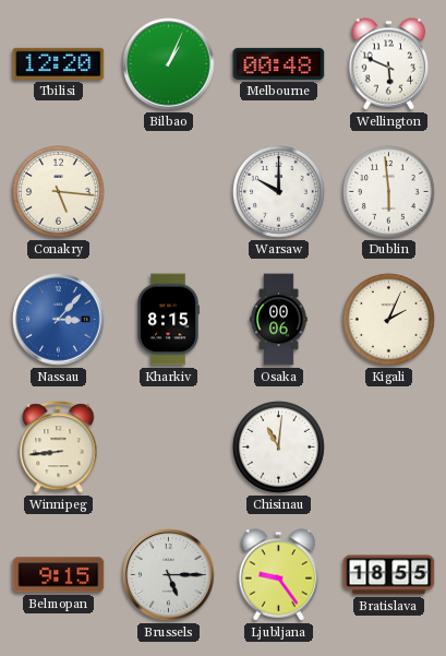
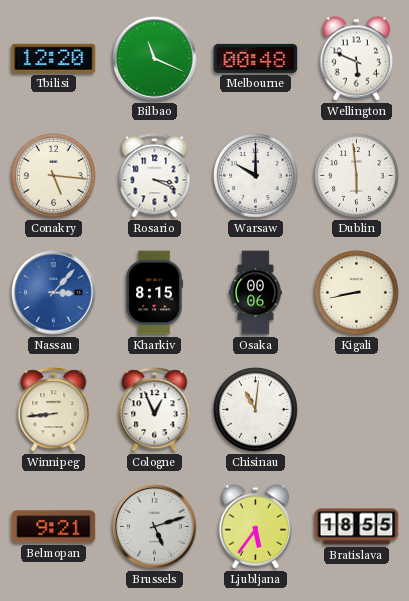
Bilbao: 1:04 -> 11:19
Rosario: none -> 3:19
Kigali: 2:04 -> 8:43
Cologne: none -> 12:56
Belmopan: 9:15 -> 9:21
Brussels: 5:15 -> 5:12
Ljubljana: 9:24 -> 5:36
